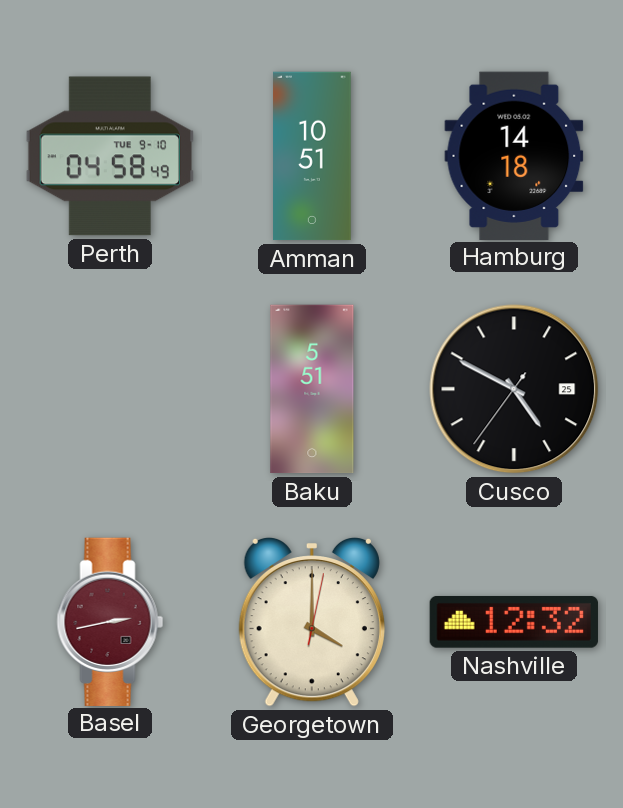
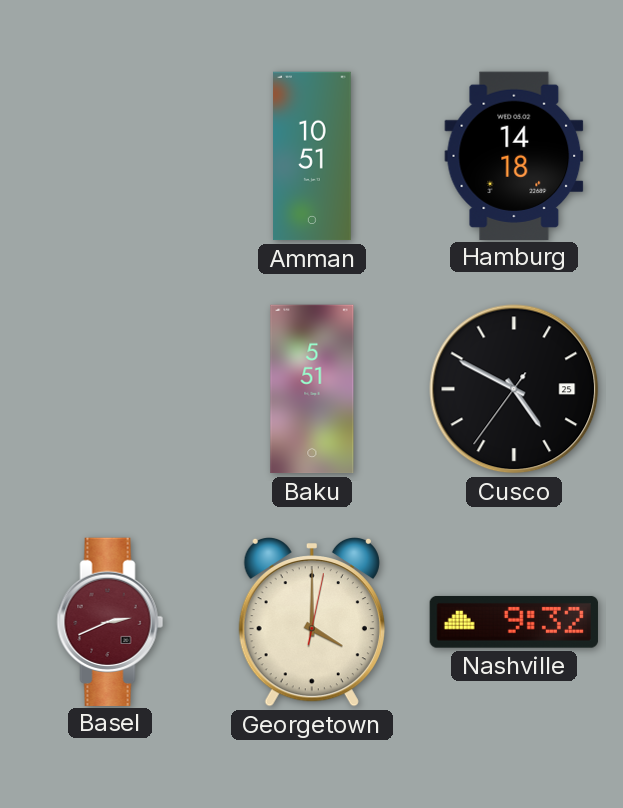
Perth: 04:58 -> none
Basel: 2:43 -> 2:41
Nashville: 12:32 -> 9:32
